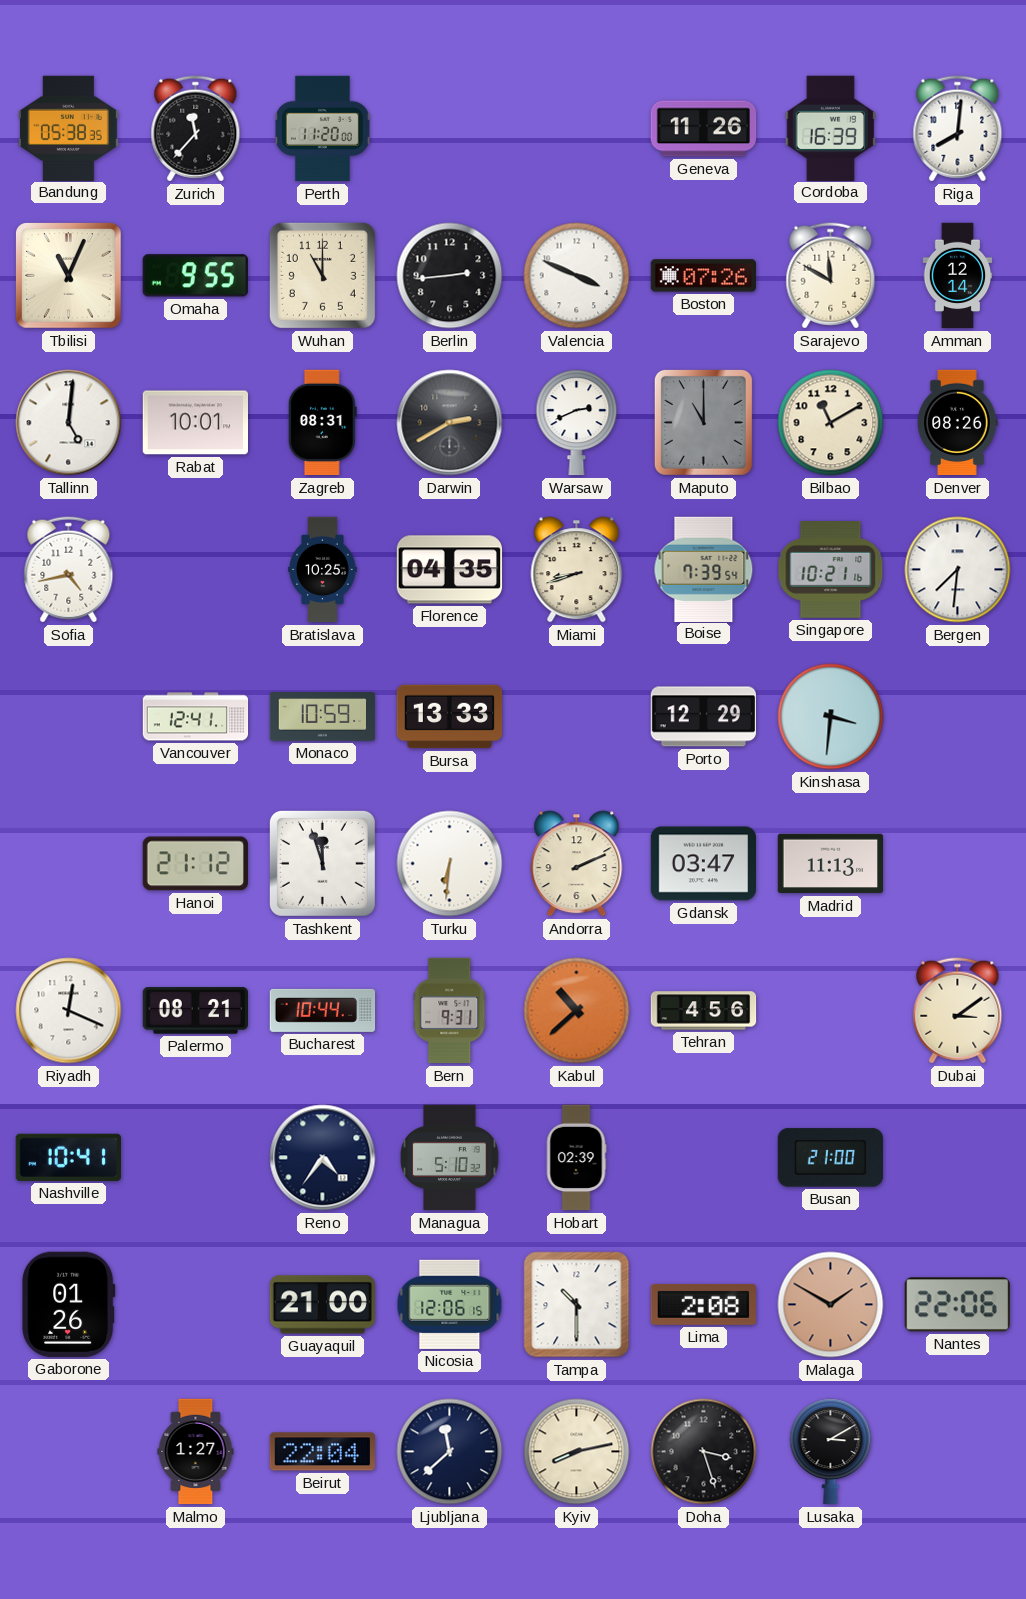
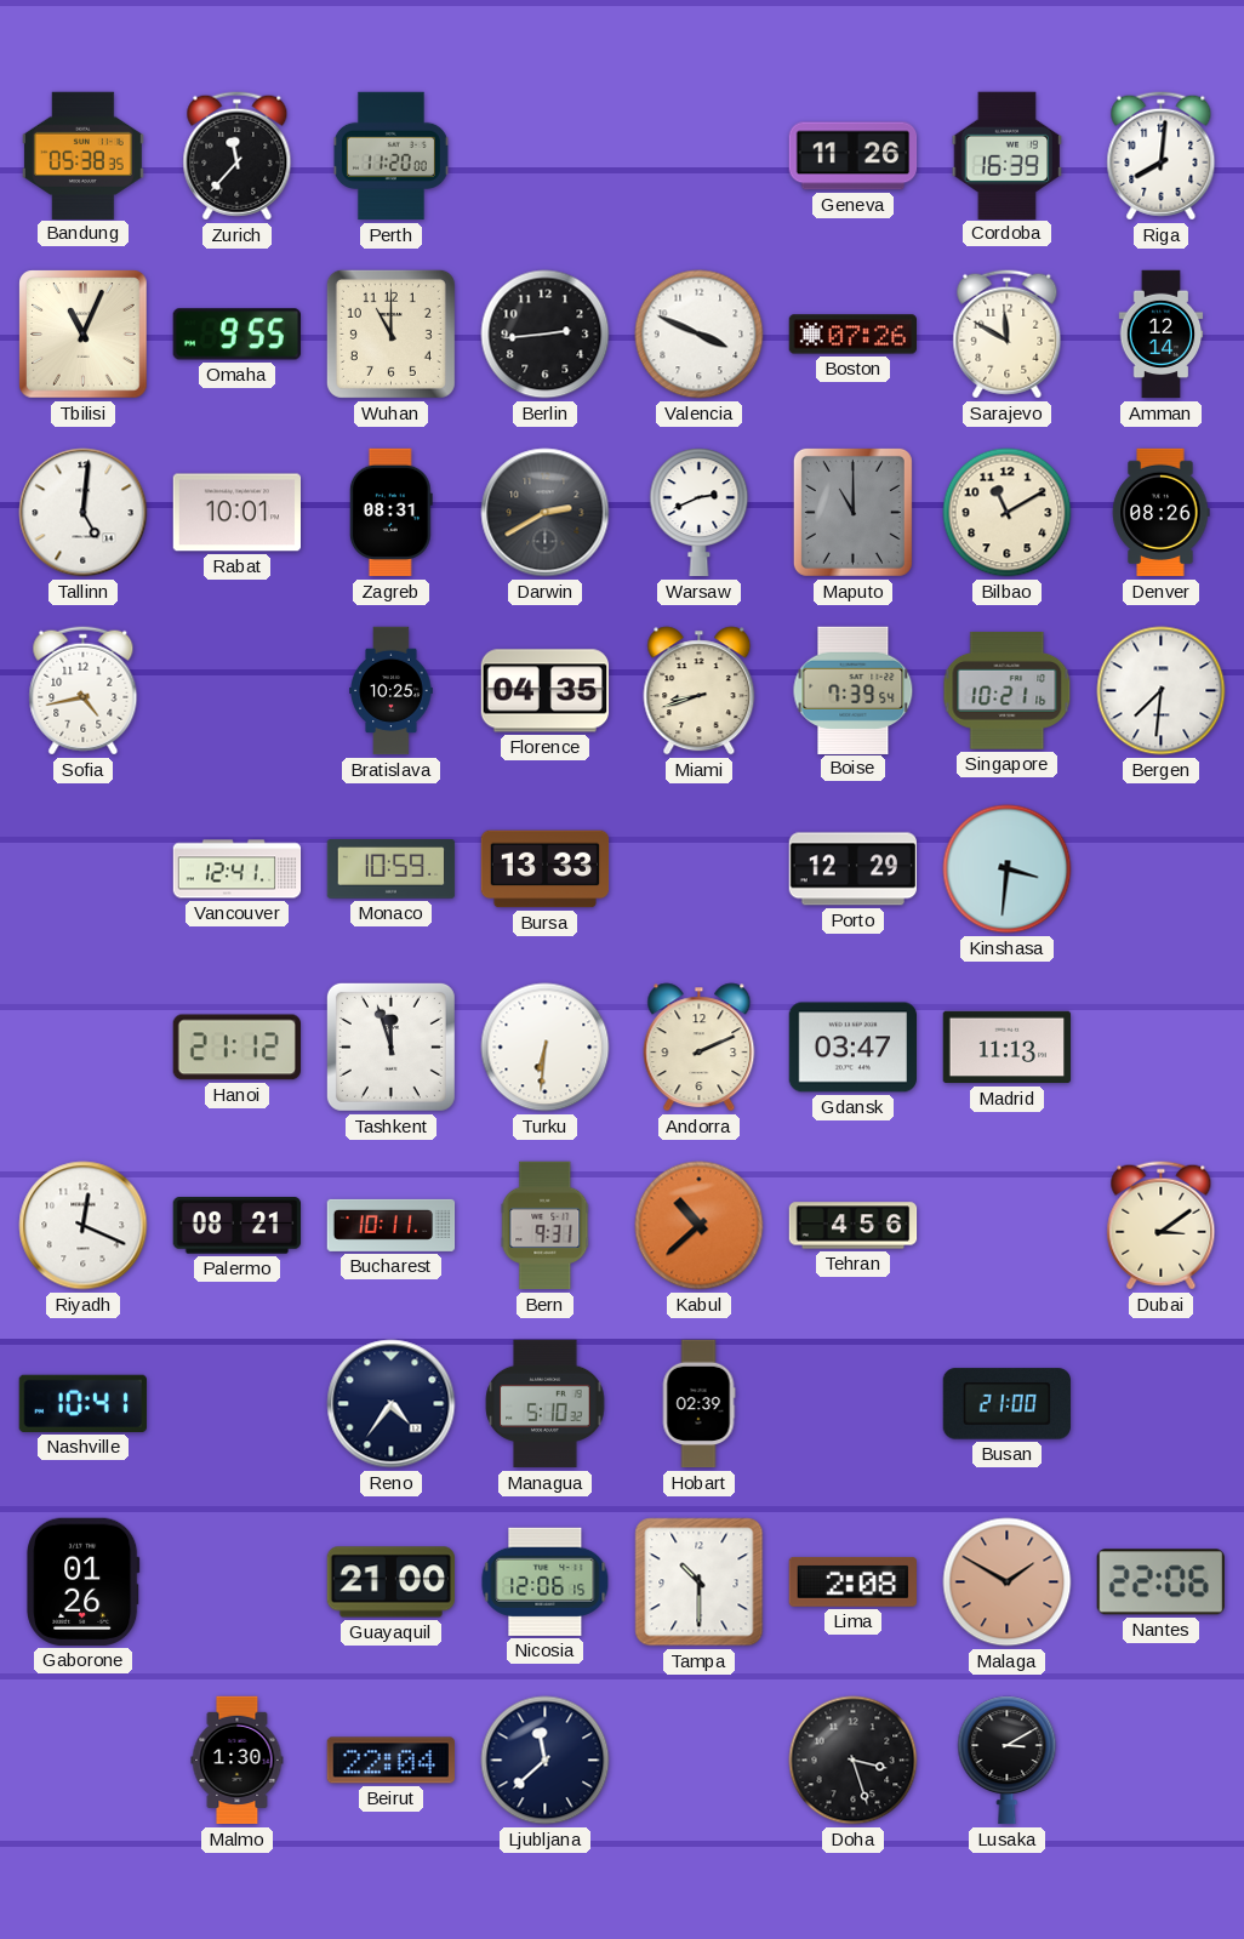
Bucharest: 10:44 -> 10:11
Malmo: 1:27 -> 1:30
Kyiv: 8:13 -> none
